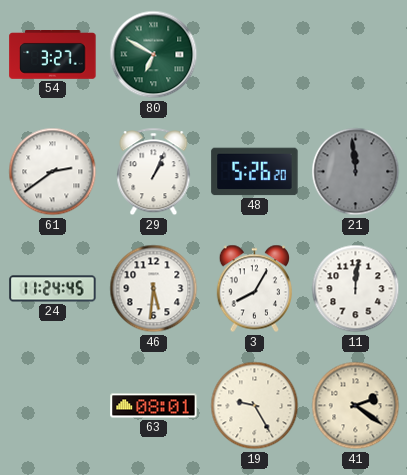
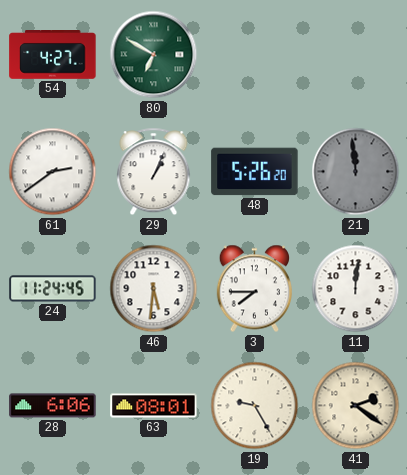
54: 3:27 -> 4:27
3: 8:05 -> 7:45
28: none -> 6:06
